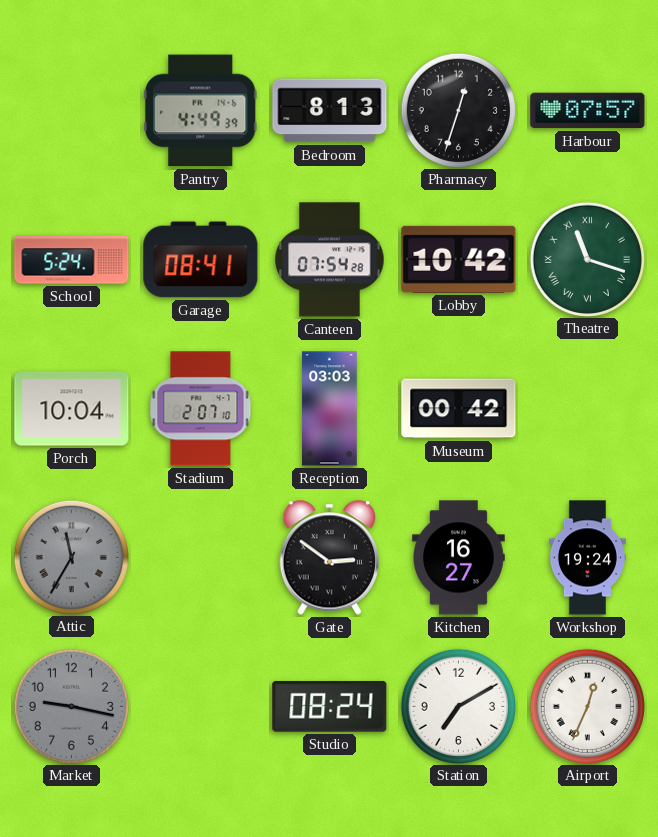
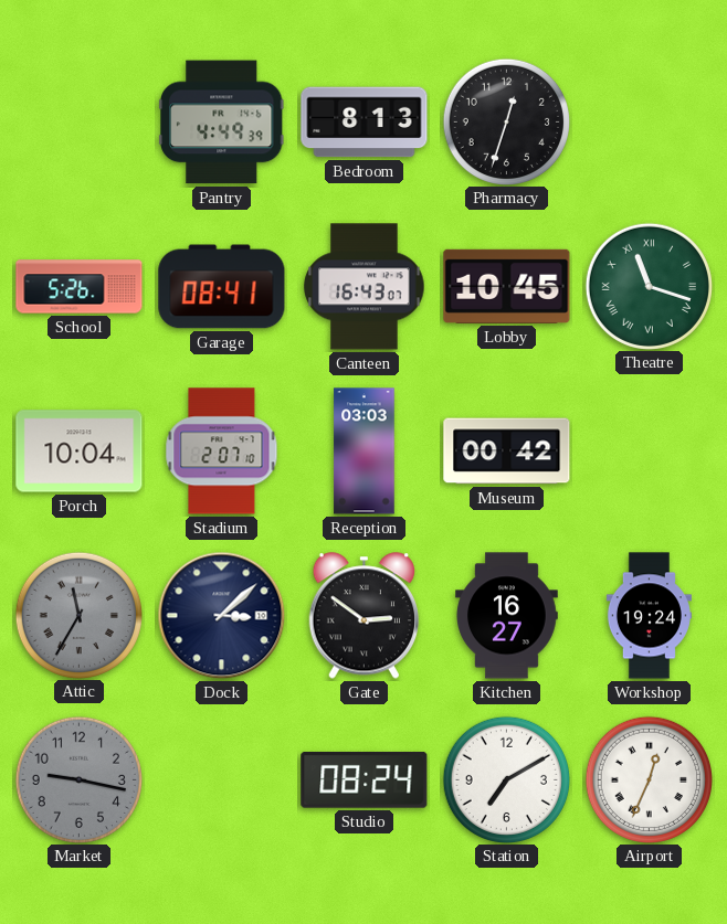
Harbour: 07:57 -> none
School: 5:24 -> 5:26
Canteen: 07:54 -> 16:43
Lobby: 10:42 -> 10:45
Dock: none -> 3:08
